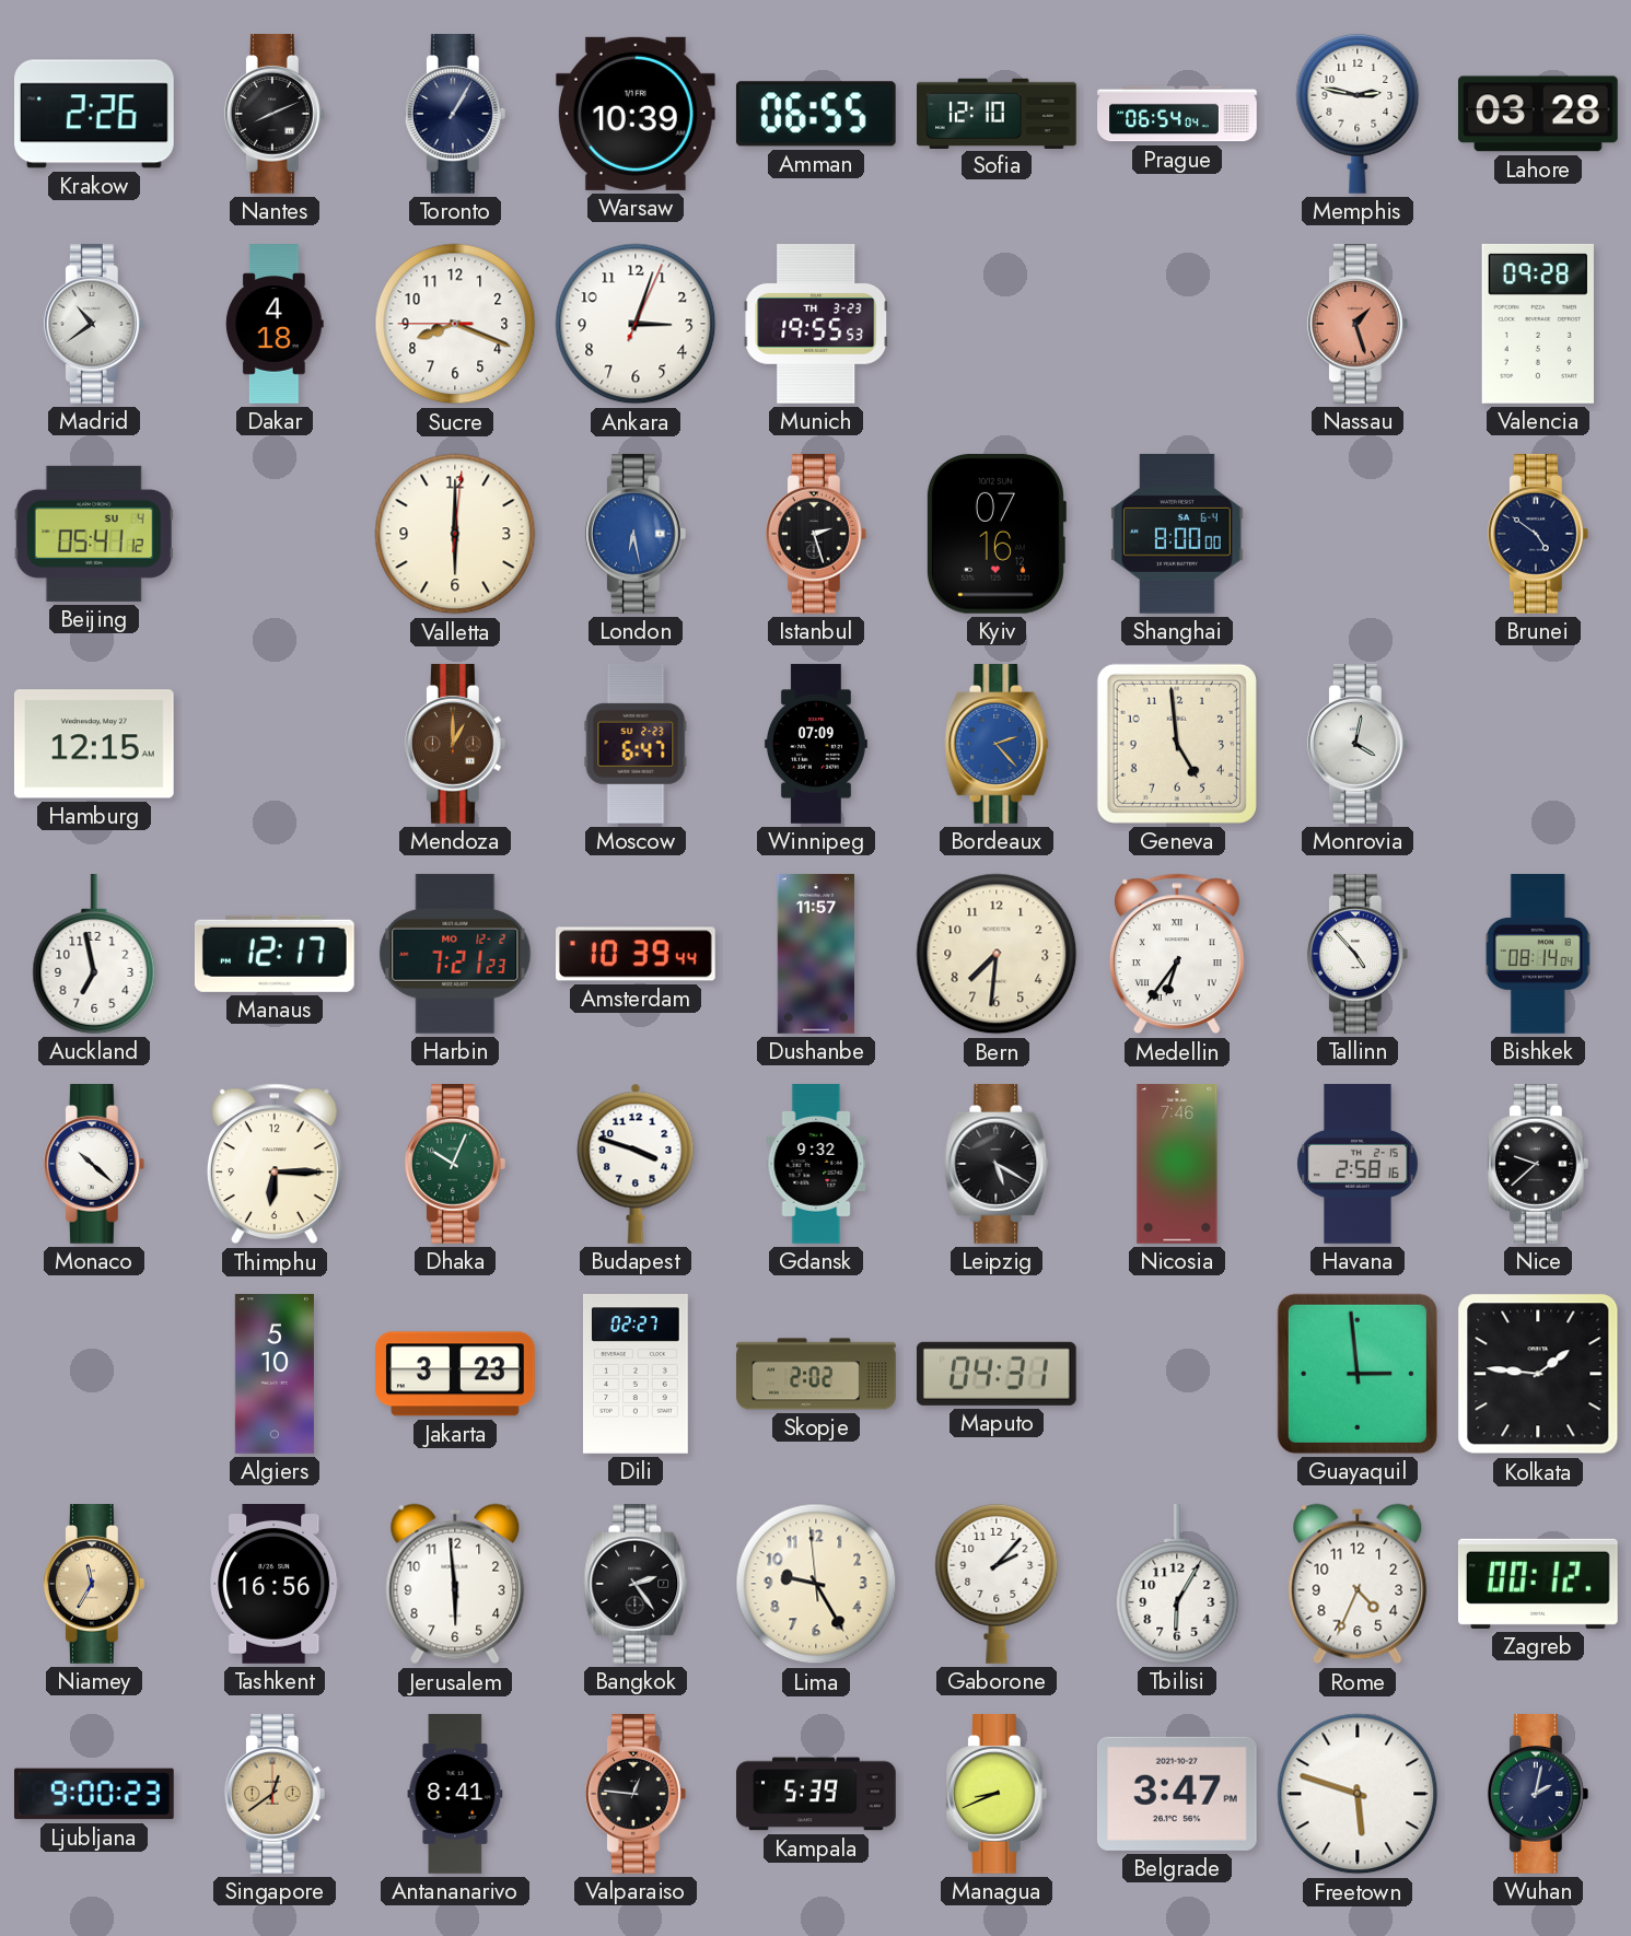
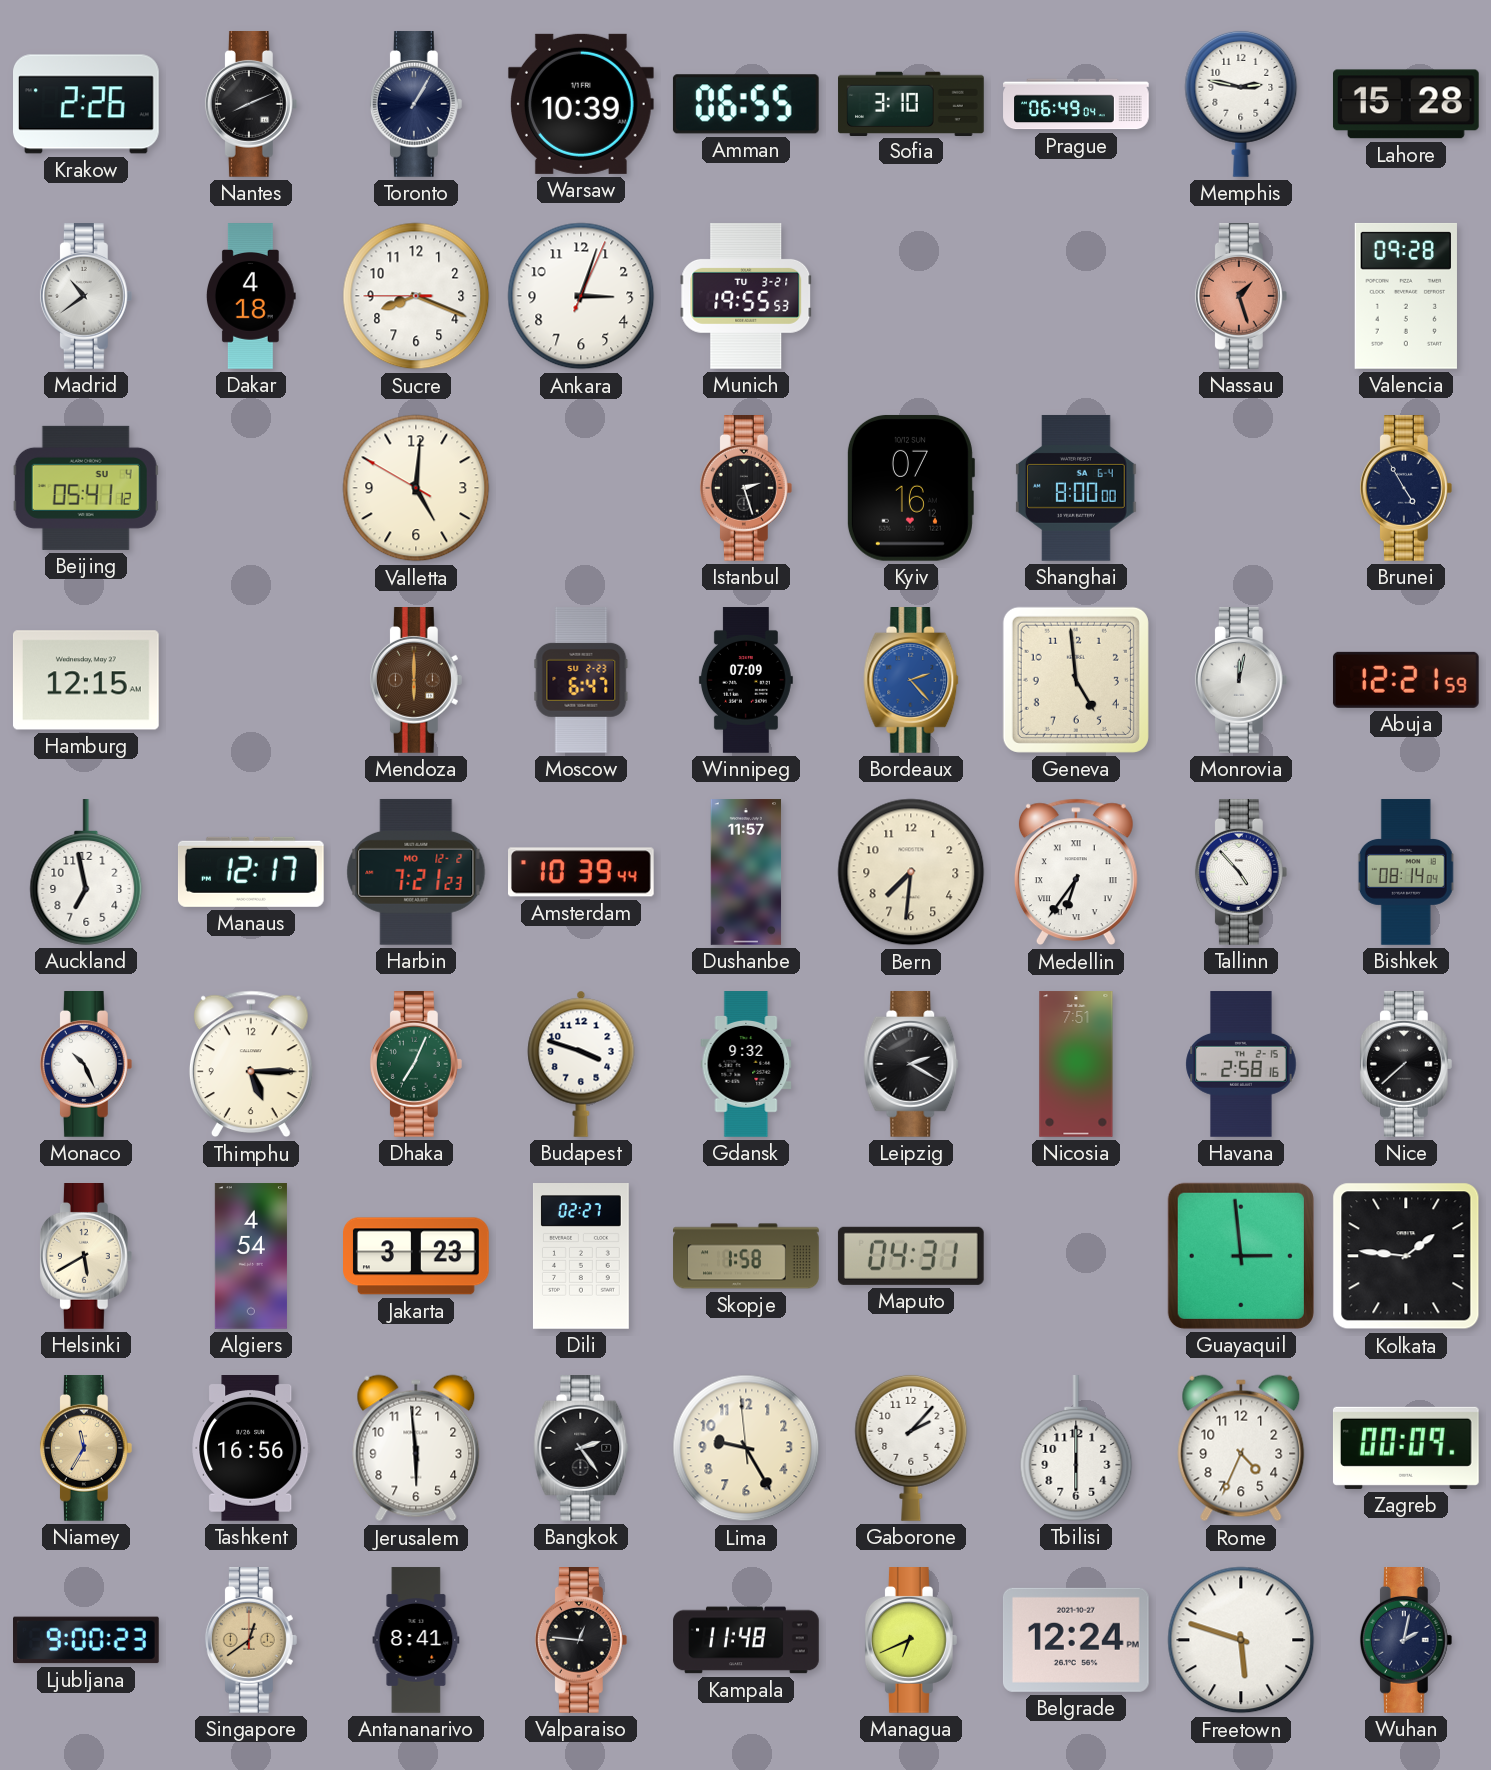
Sofia: 12:10 -> 3:10
Prague: 06:54 -> 06:49
Lahore: 03:28 -> 15:28
Munich date: TH 3-23 -> TU 3-21
Valletta: 6:00 -> 5:00
London: 6:28 -> none
Brunei: 4:51 -> 4:55
Mendoza: 1:00 -> 6:00
Monrovia: 4:02 -> 12:02
Abuja: none -> 12:21
Monaco: 10:22 -> 10:26
Thimphu: 6:15 -> 5:15
Dhaka: 10:04 -> 7:04
Leipzig: 5:20 -> 2:20
Nicosia: 7:46 -> 7:51
Nice: 9:38 -> 7:38
Helsinki: none -> 5:40
Algiers: 5:10 -> 4:54
Skopje: 2:02 -> 1:58
Tbilisi: 6:05 -> 6:00
Zagreb: 00:12 -> 00:09
Kampala: 5:39 -> 11:48
Managua: 8:41 -> 6:41
Belgrade: 3:47 -> 12:24
